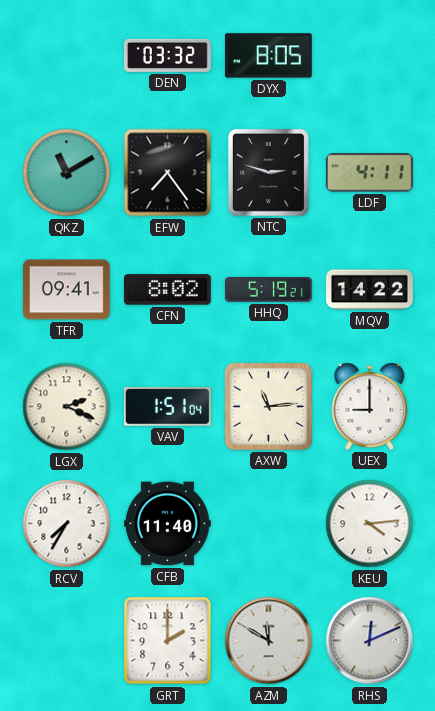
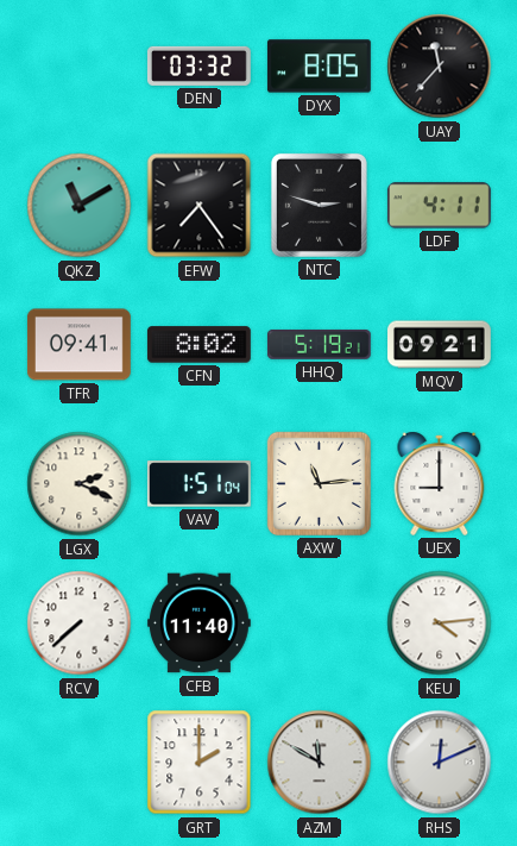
UAY: none -> 11:37
MQV: 14:22 -> 09:21
RCV: 7:35 -> 7:38
